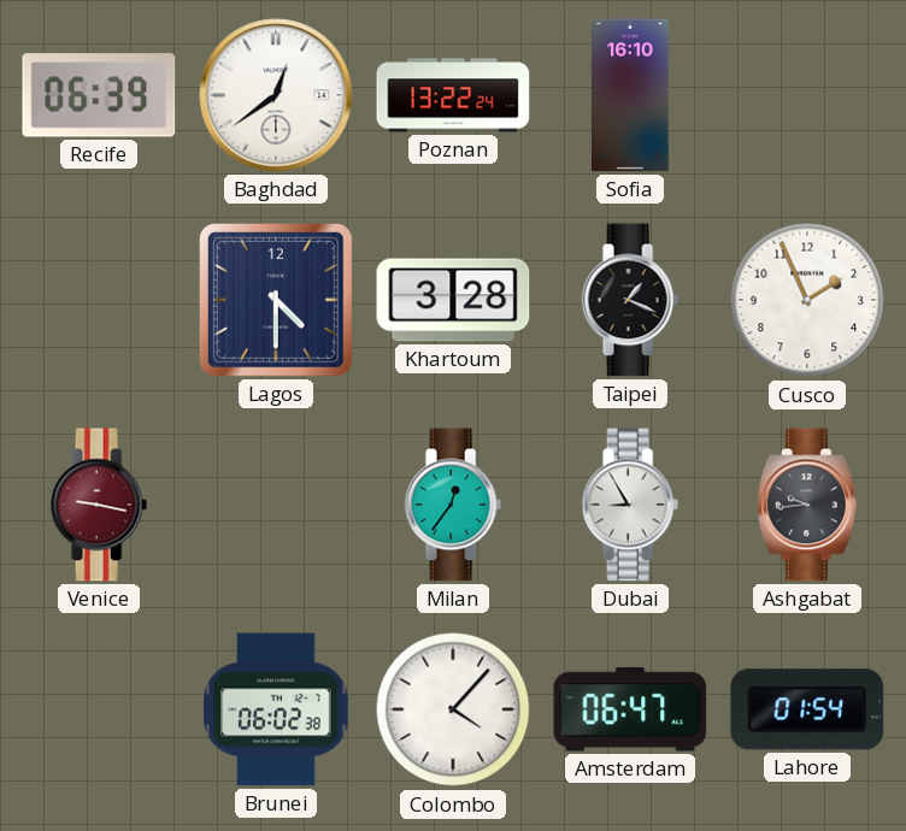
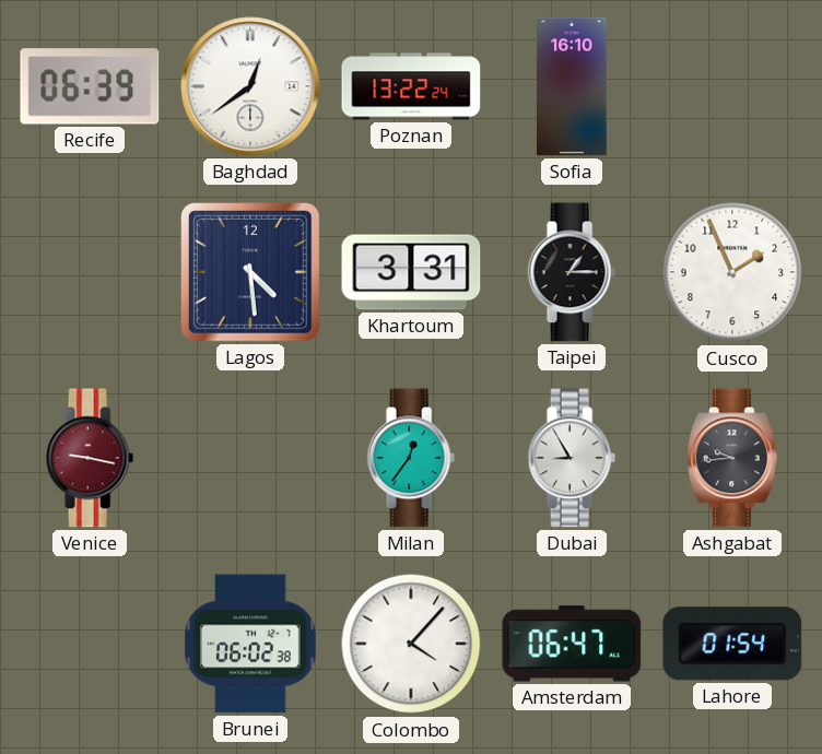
Lagos: 4:30 -> 4:29
Khartoum: 3:28 -> 3:31
Taipei: 1:19 -> 1:15
